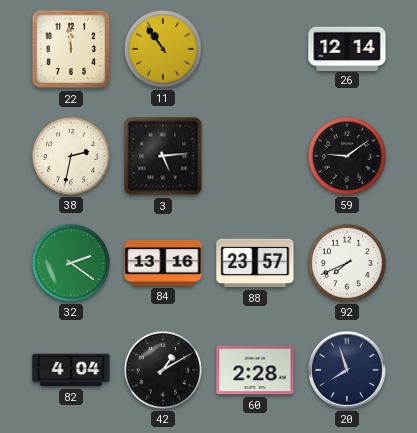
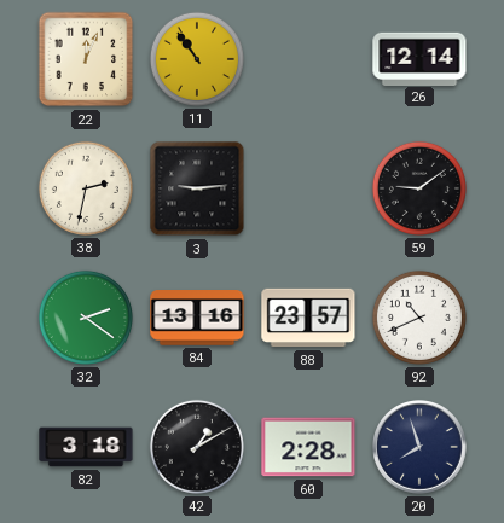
22: 11:59 -> 12:04
3: 5:14 -> 9:14
92: 7:41 -> 10:41
82: 4:04 -> 3:18
